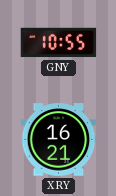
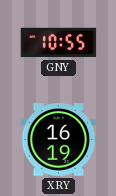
XRY: 16:21 -> 16:19
